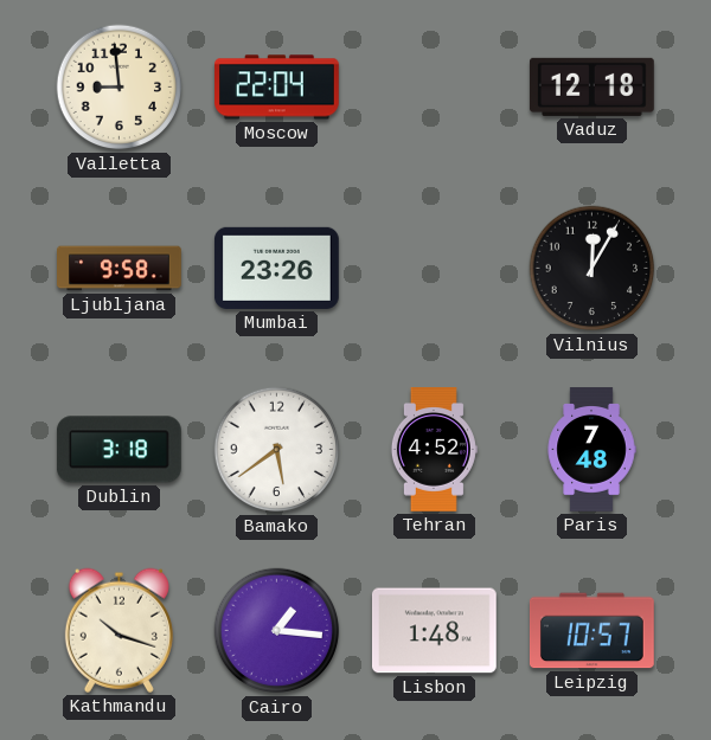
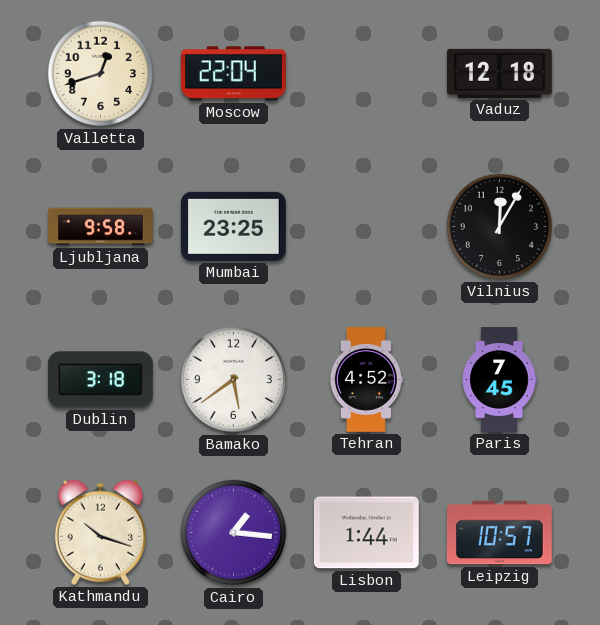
Valletta: 8:59 -> 12:42
Mumbai: 23:26 -> 23:25
Paris: 7:48 -> 7:45
Lisbon: 1:48 -> 1:44
